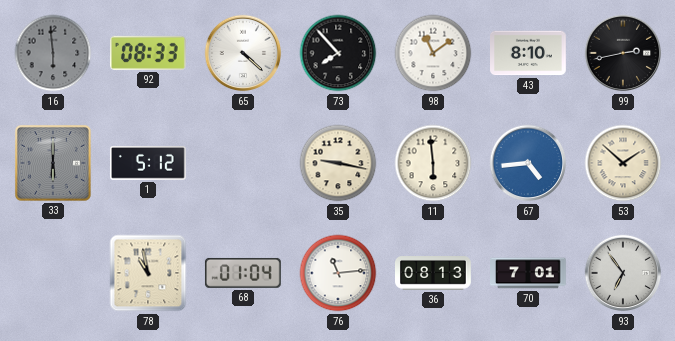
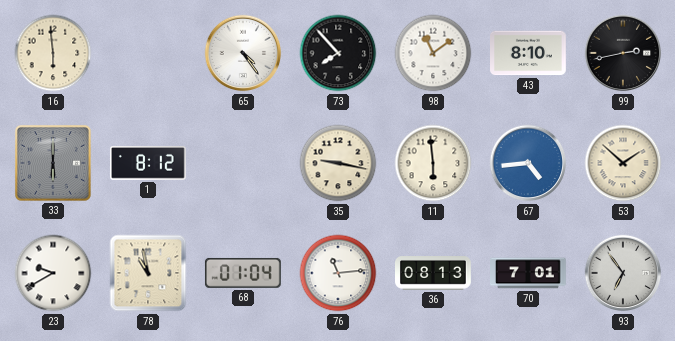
16 dial: grey -> cream
92: 08:33 -> none
65: 4:22 -> 4:24
1: 5:12 -> 8:12
23: none -> 9:40
